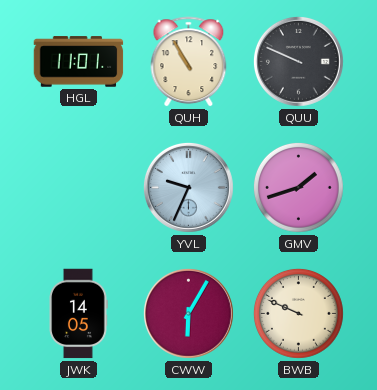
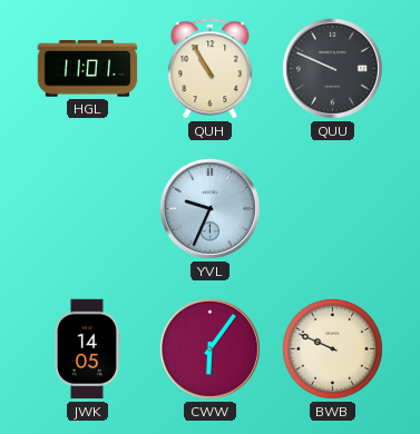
GMV: 1:42 -> none
CWW: 6:05 -> 6:06
